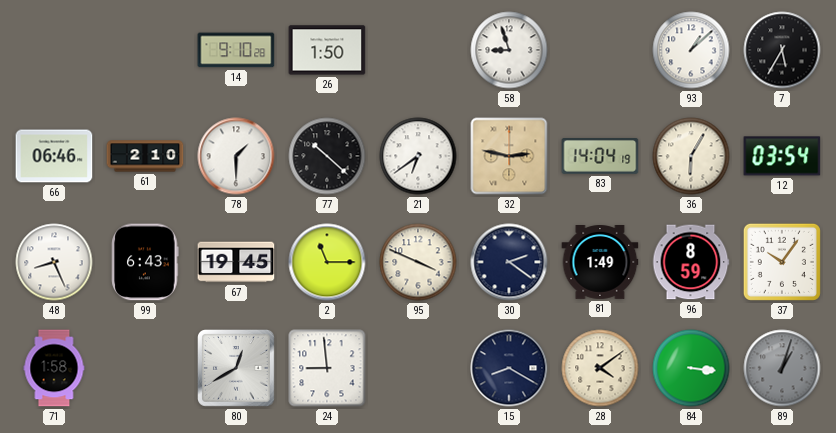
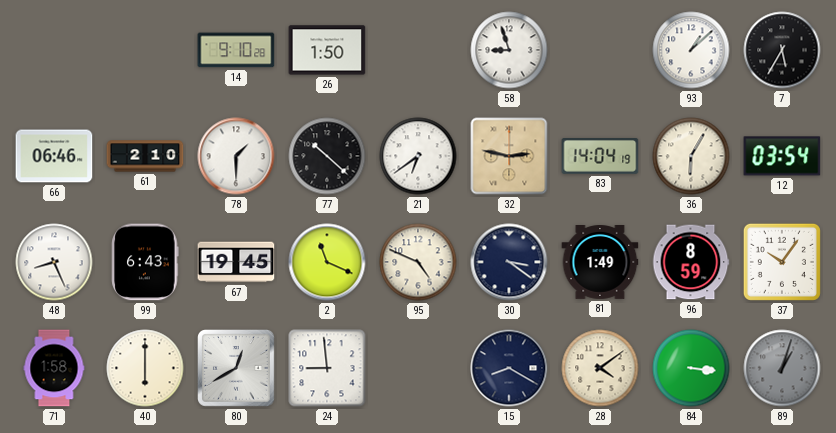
2: 11:15 -> 11:19
95: 3:49 -> 4:49
30: 2:21 -> 3:21
40: none -> 6:00
